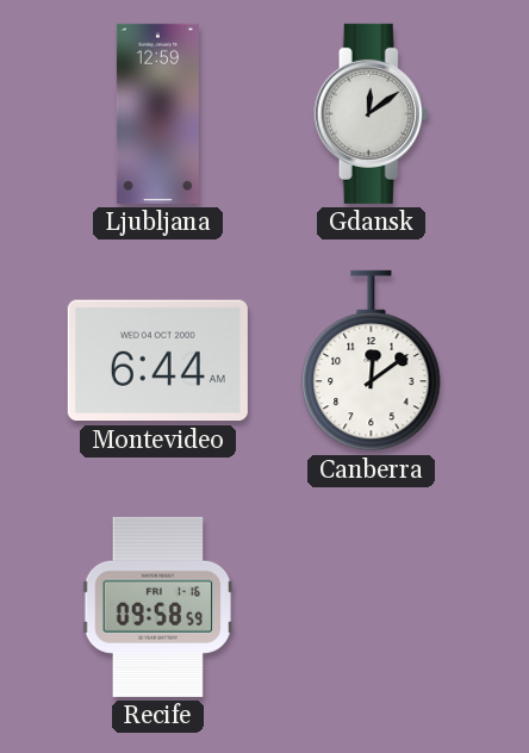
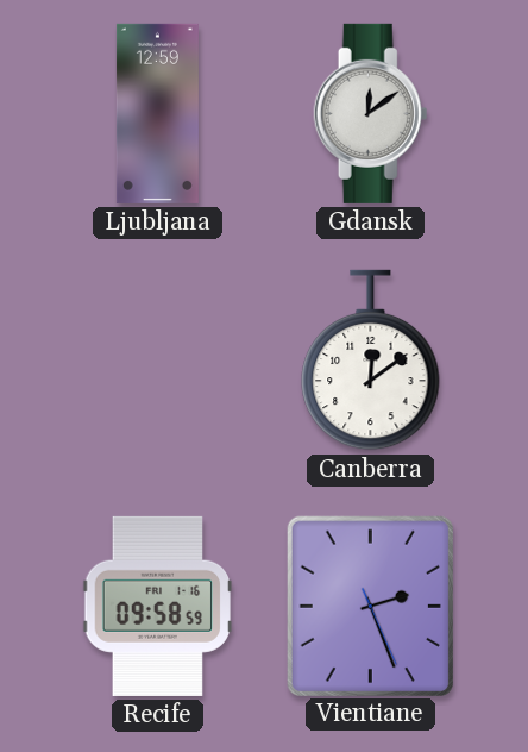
Montevideo: 6:44 -> none
Vientiane: none -> 2:26
